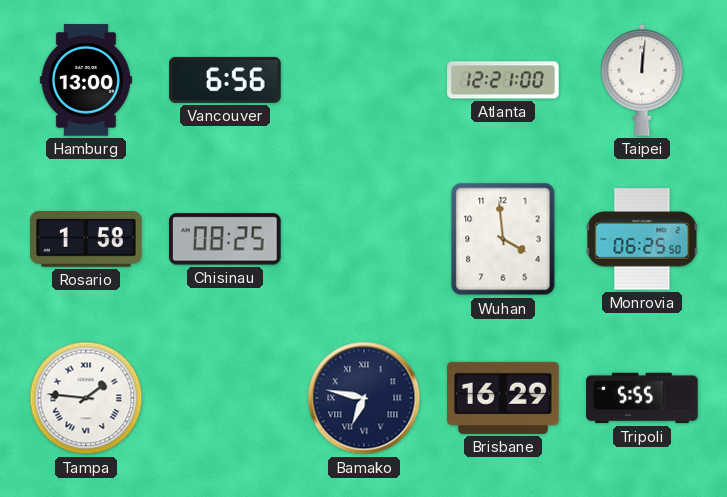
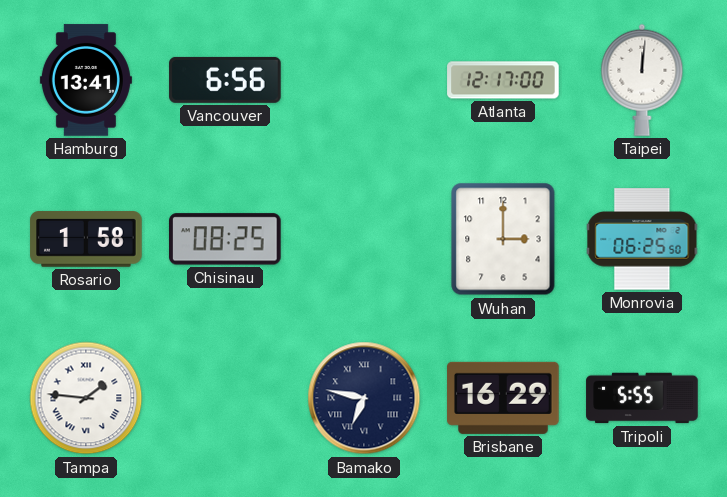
Hamburg: 13:00 -> 13:41
Atlanta: 12:21 -> 12:17
Wuhan: 3:59 -> 3:00
